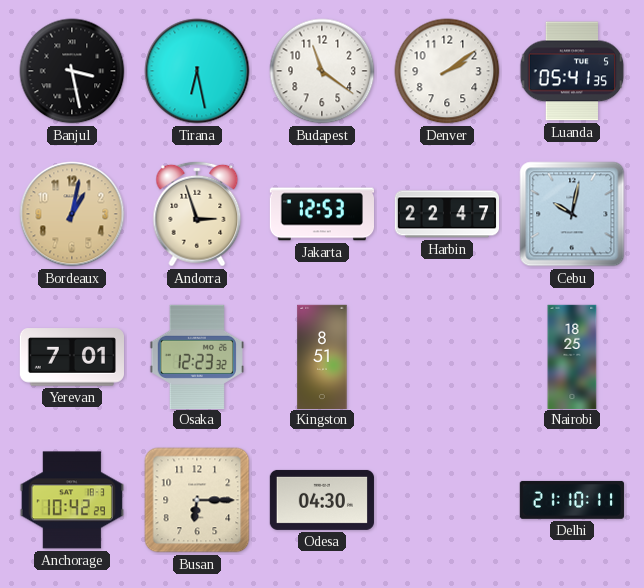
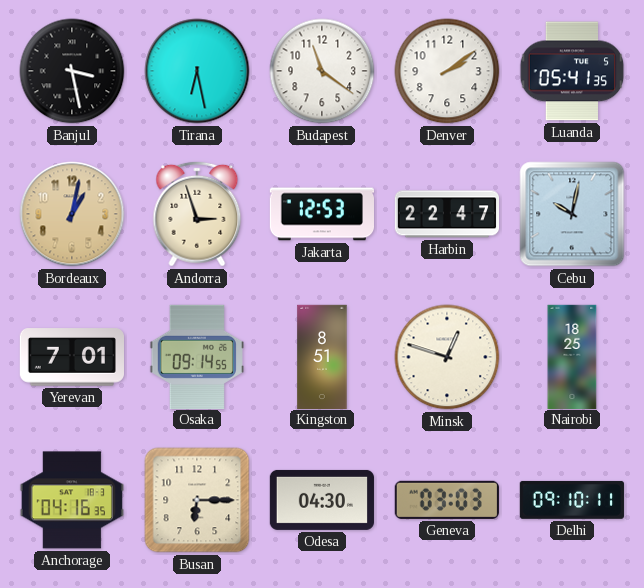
Osaka: 12:23 -> 09:14
Minsk: none -> 12:48
Anchorage: 10:42 -> 04:16
Geneva: none -> 03:03
Delhi: 21:10 -> 09:10
